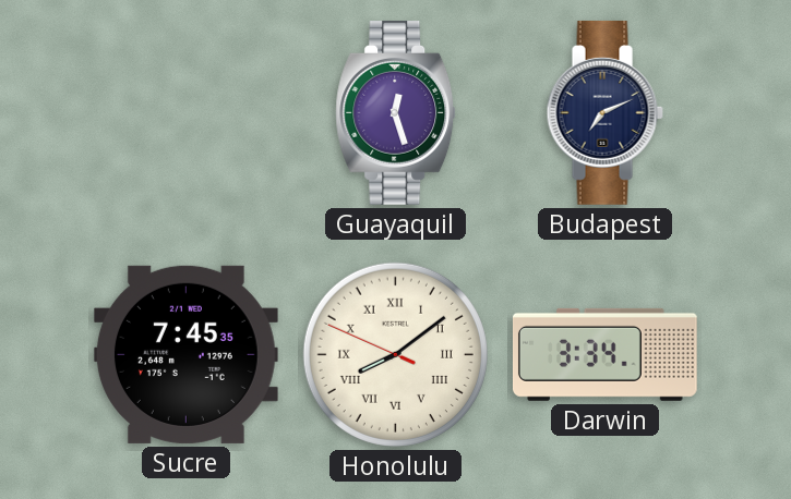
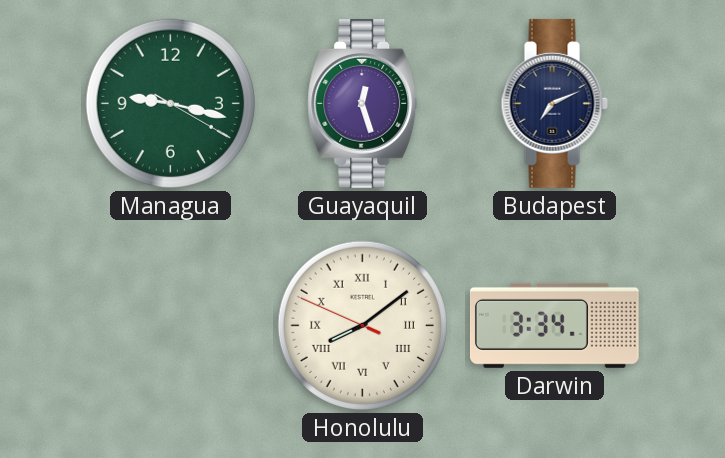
Managua: none -> 9:17
Sucre: 7:45 -> none
